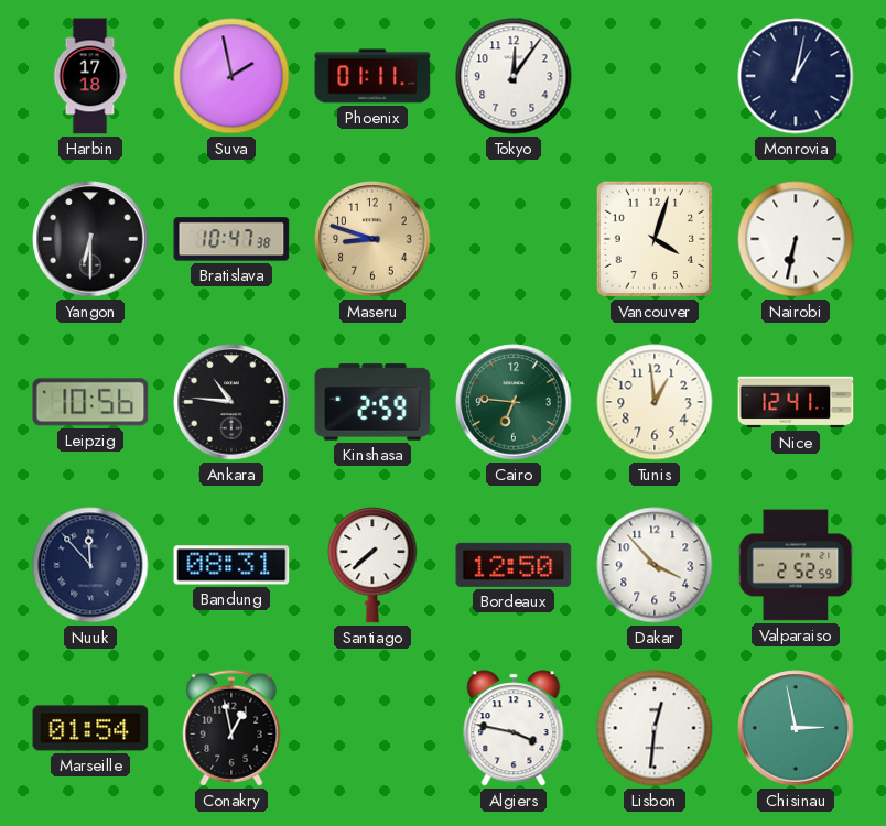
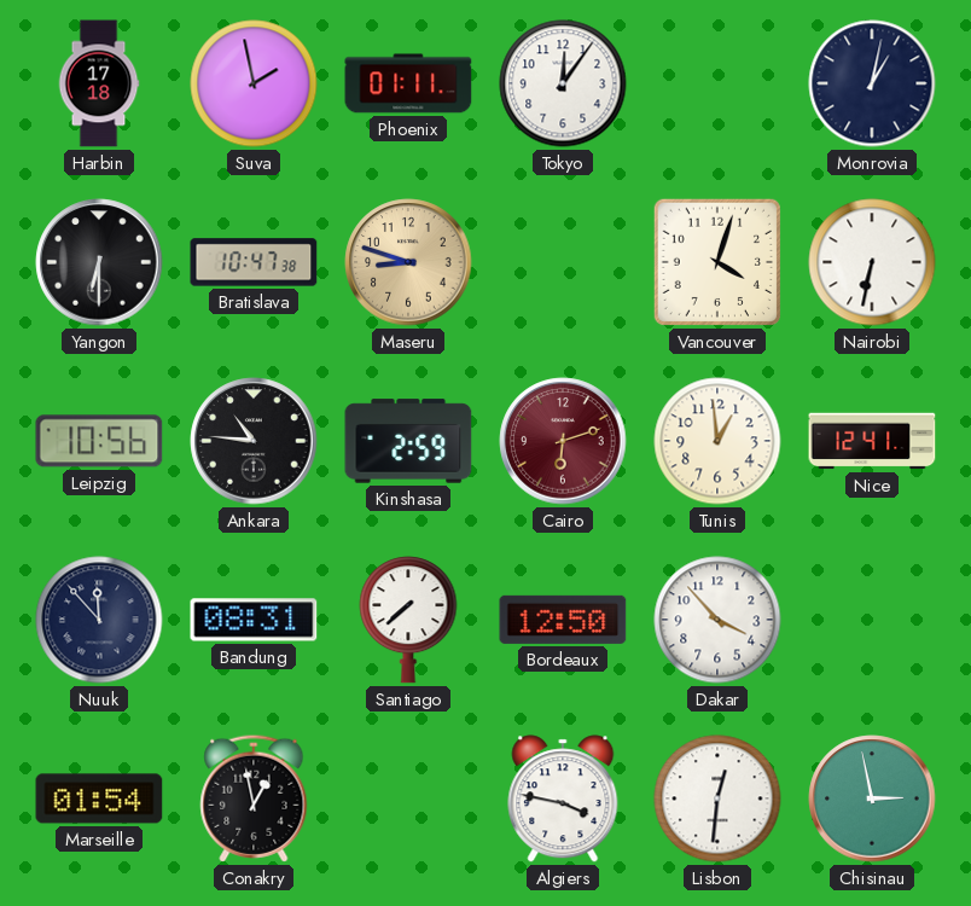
Cairo: 6:46 -> 6:12
Cairo dial: green -> burgundy
Valparaiso: 2:52 -> none
